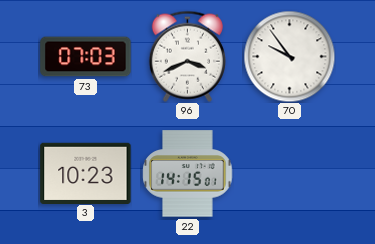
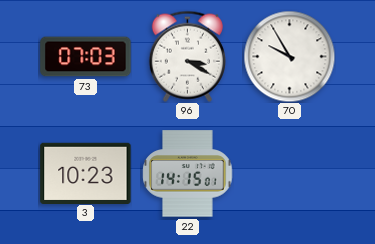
96: 3:41 -> 3:20
70: 9:54 -> 9:55
